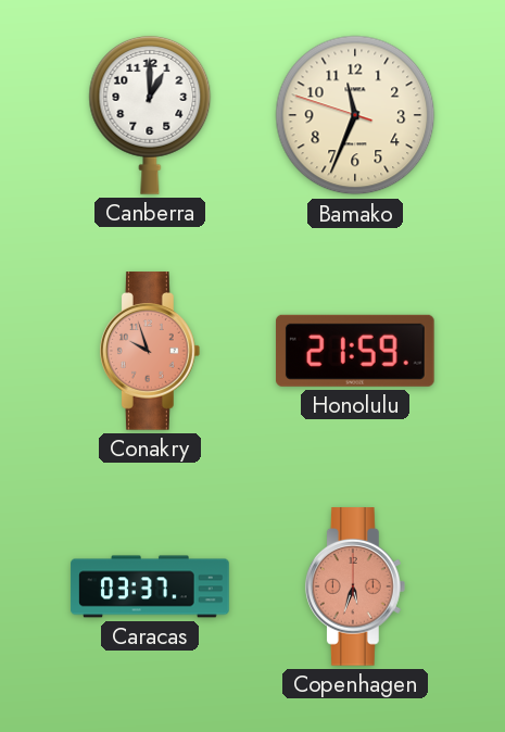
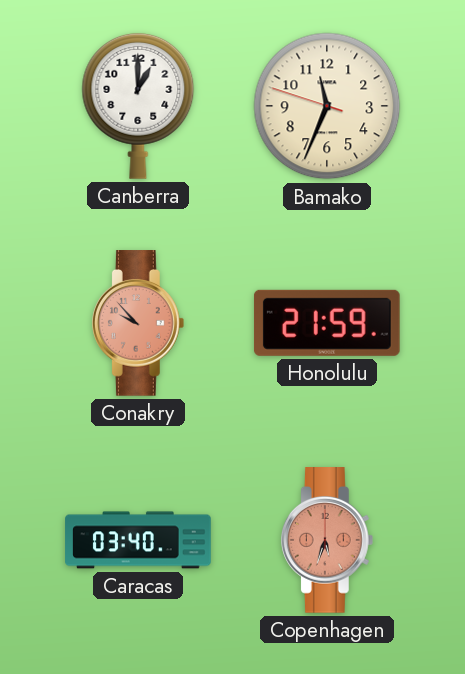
Conakry: 9:57 -> 9:53
Caracas: 03:37 -> 03:40
